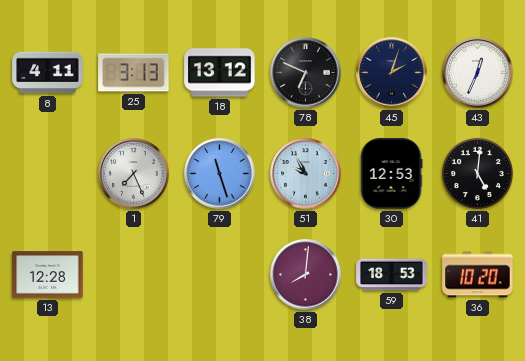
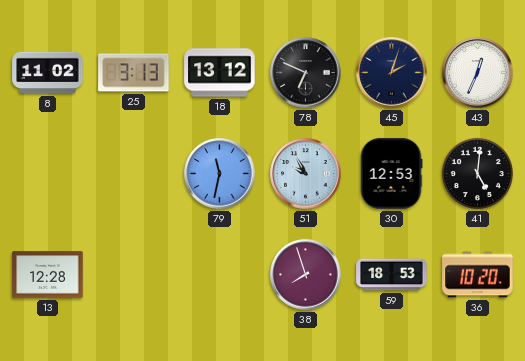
8: 4:11 -> 11:02
1: 7:26 -> none
79: 11:27 -> 11:32
38: 8:01 -> 7:57
